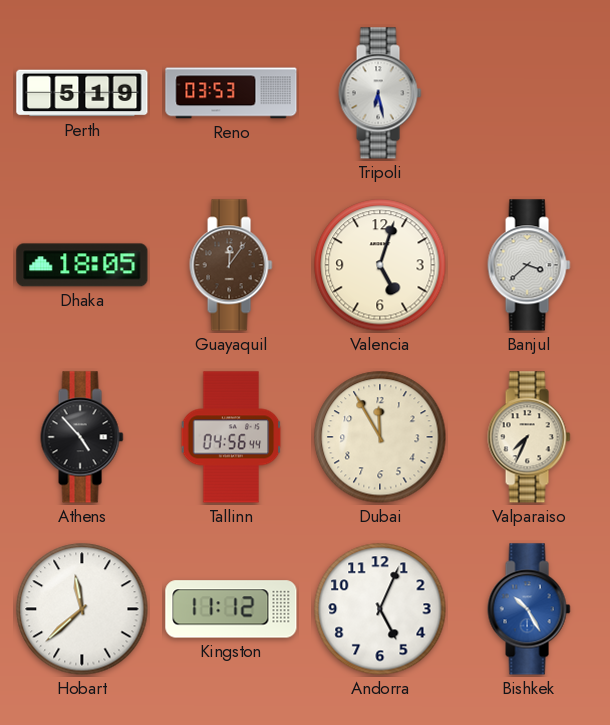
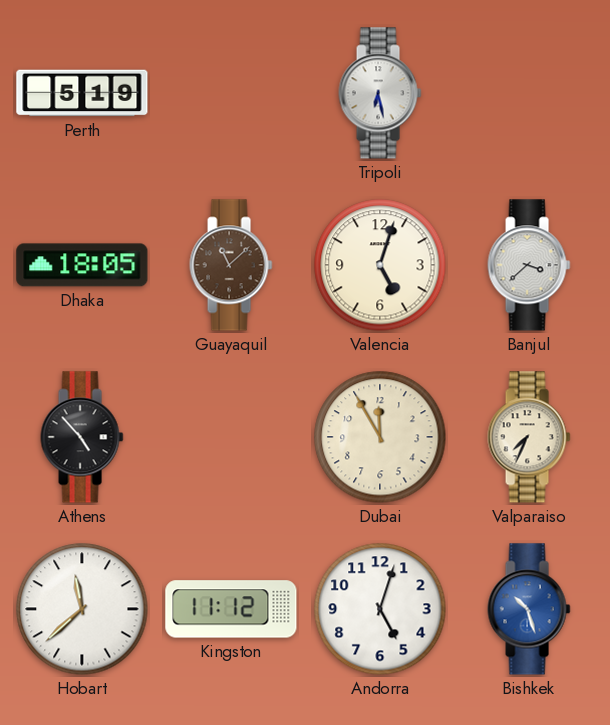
Reno: 03:53 -> none
Guayaquil: 12:06 -> 11:08
Tallinn: 04:56 -> none
Andorra: 5:04 -> 5:03
Bishkek: 10:25 -> 10:27
